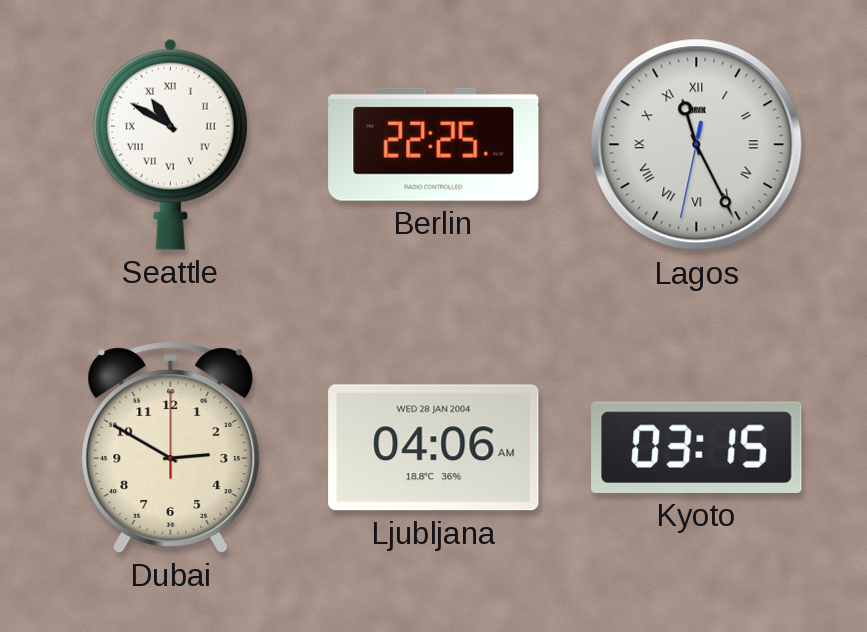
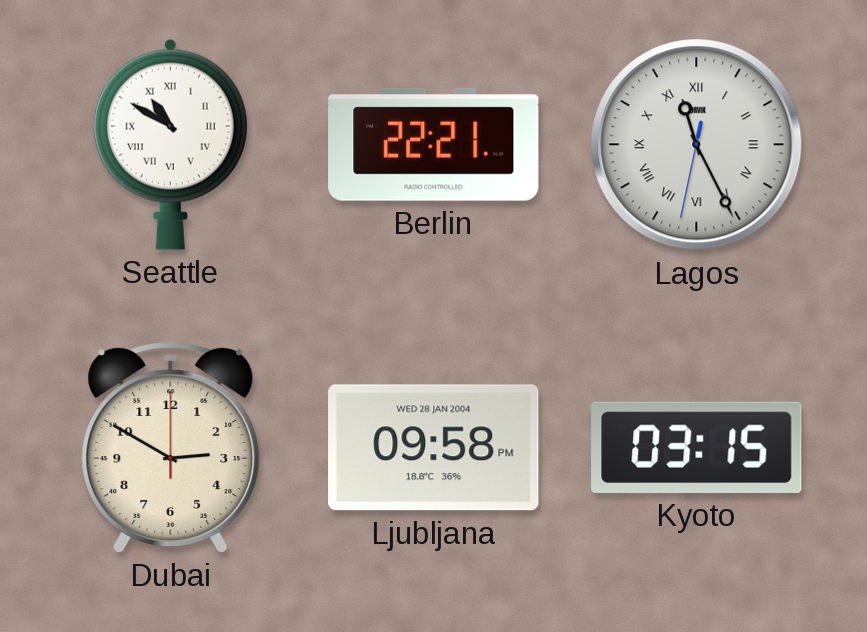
Berlin: 22:25 -> 22:21
Ljubljana: 04:06 -> 09:58
